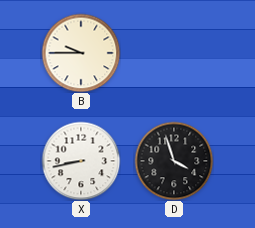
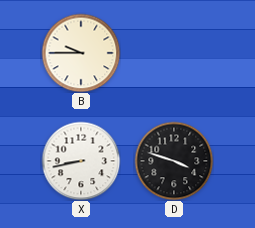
D: 3:57 -> 3:48
